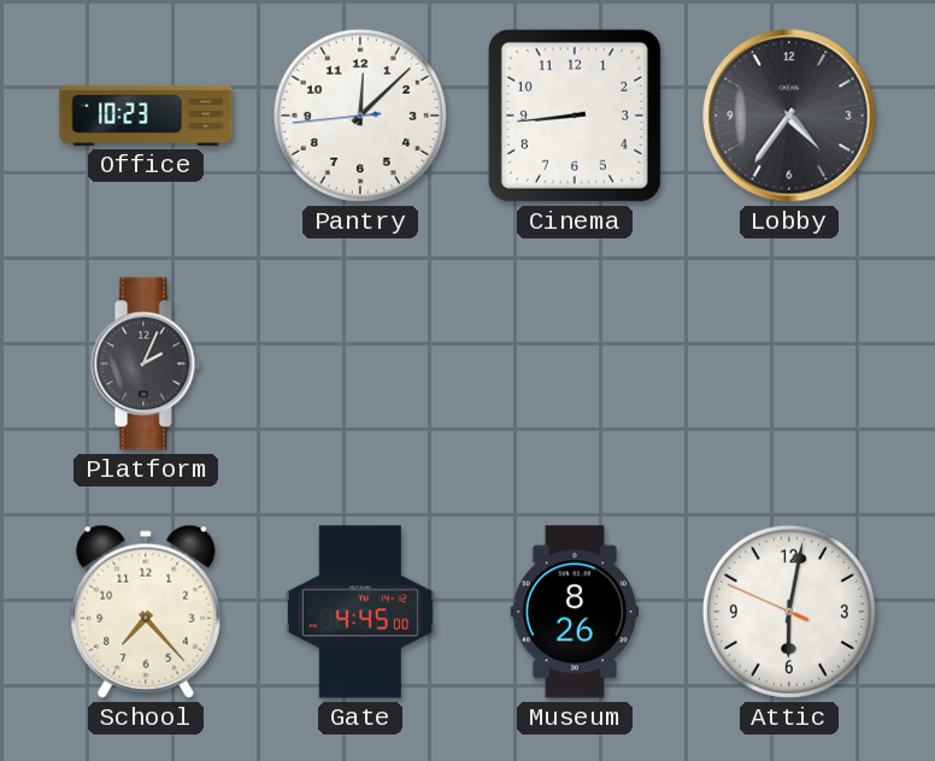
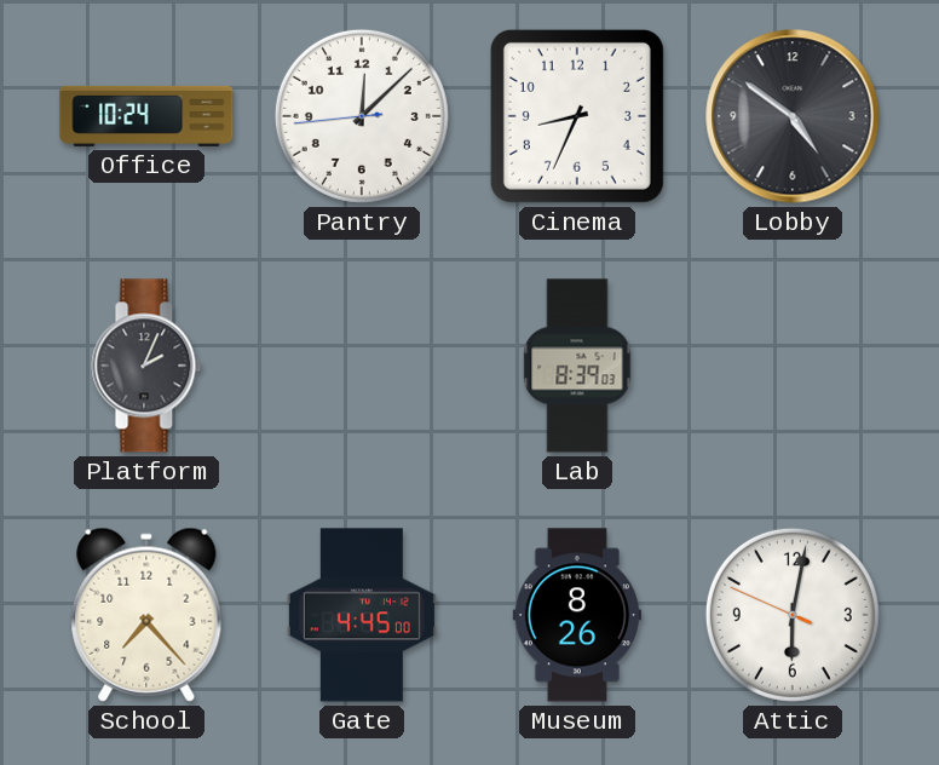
Office: 10:23 -> 10:24
Cinema: 8:44 -> 8:34
Lobby: 4:36 -> 4:51
Lab: none -> 8:39
